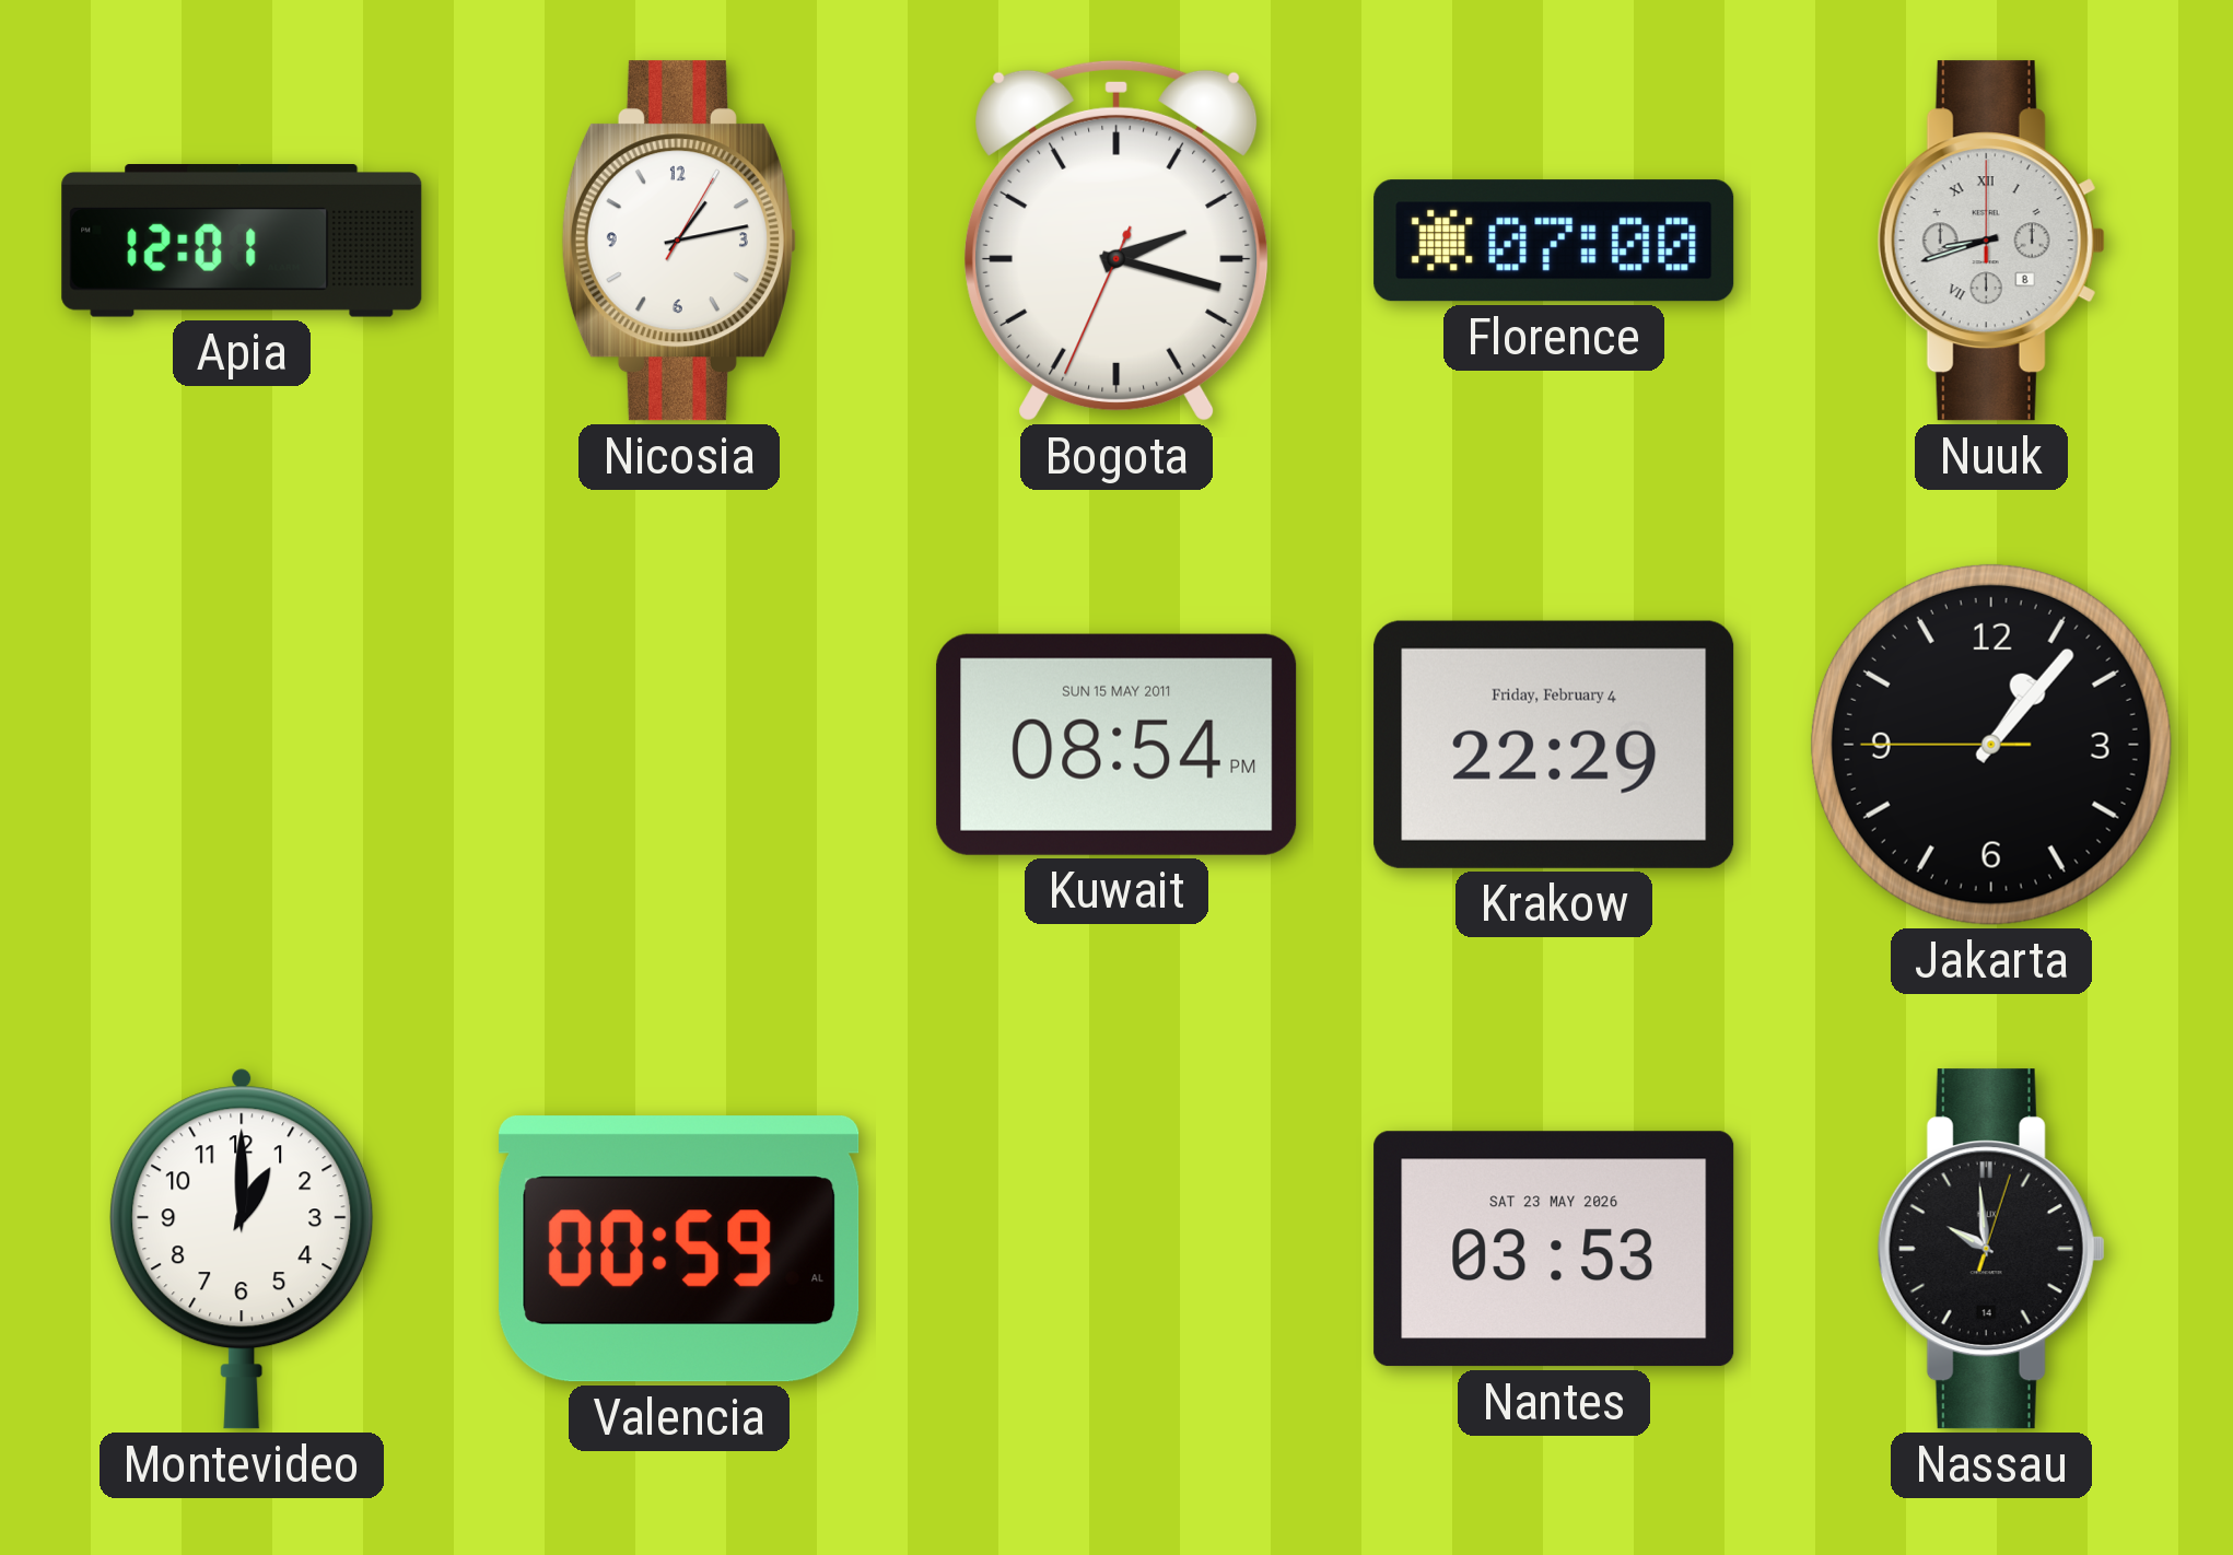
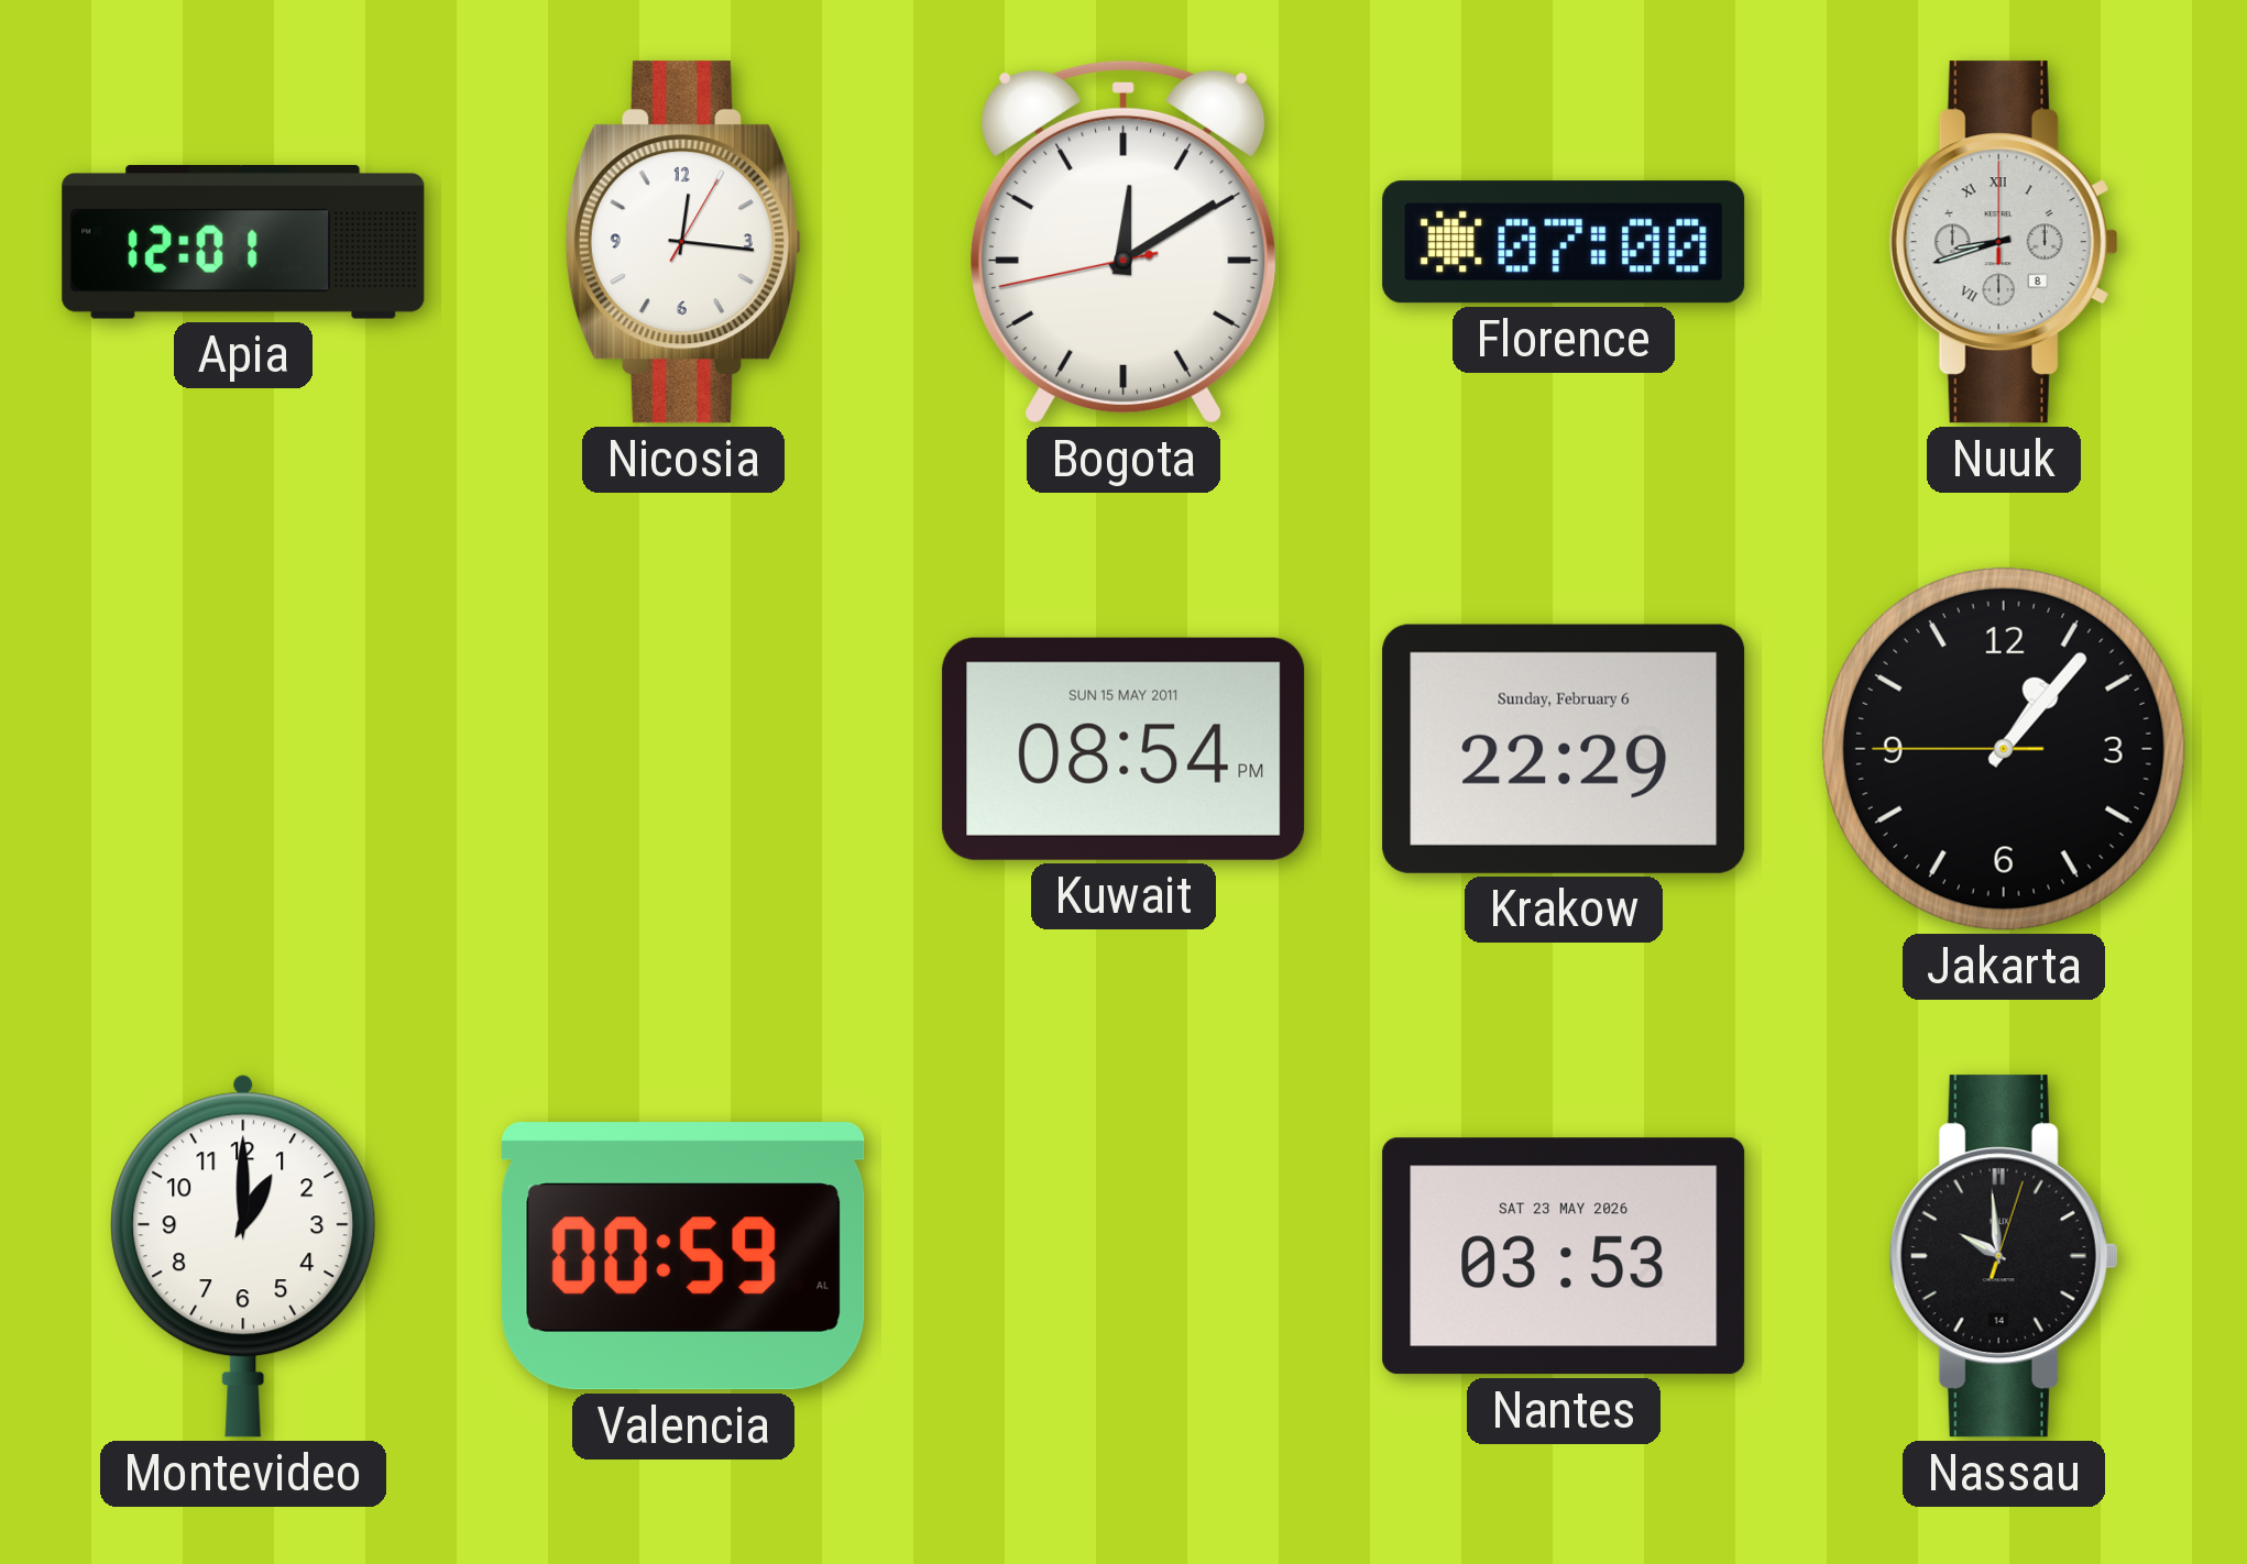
Nicosia: 1:13 -> 12:16
Bogota: 2:17 -> 12:09
Krakow date: Friday, February 4 -> Sunday, February 6
